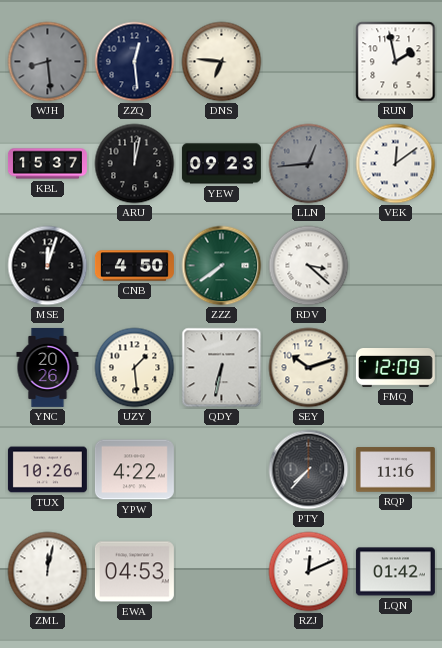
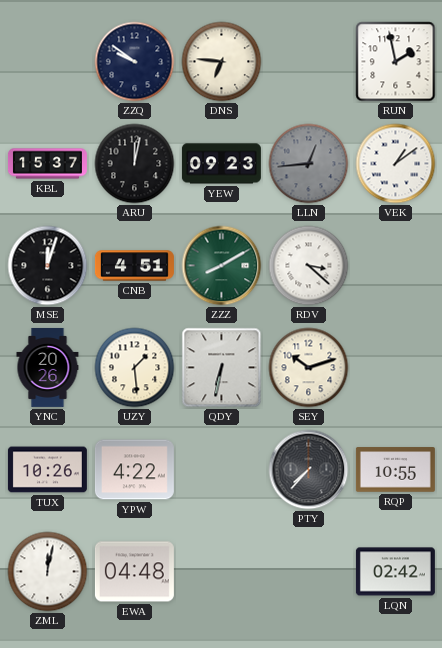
WJH: 8:29 -> none
ZZQ: 12:29 -> 9:51
VEK: 12:09 -> 1:09
CNB: 4:50 -> 4:51
ZZZ: 7:39 -> 8:10
FMQ: 12:09 -> none
RQP: 11:16 -> 10:55
EWA: 04:53 -> 04:48
RZJ: 12:11 -> none
LQN: 01:42 -> 02:42
